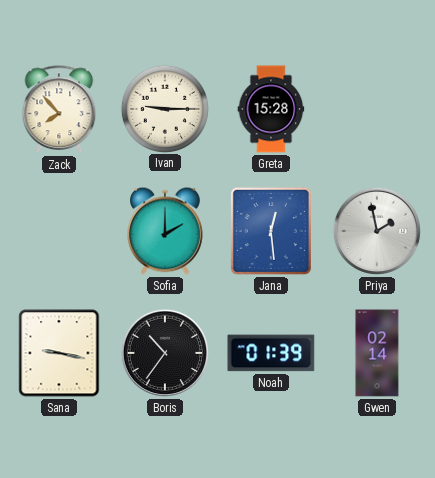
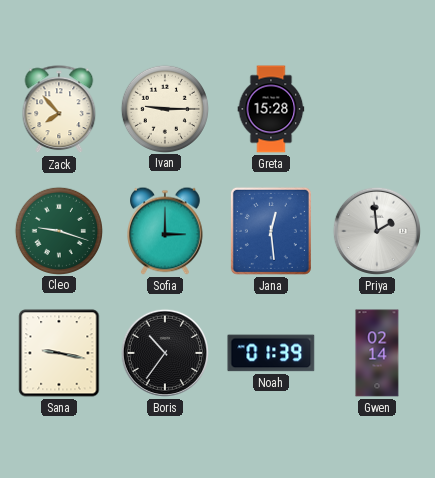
Cleo: none -> 9:18
Sofia: 2:00 -> 3:00
Priya: 1:58 -> 1:59
